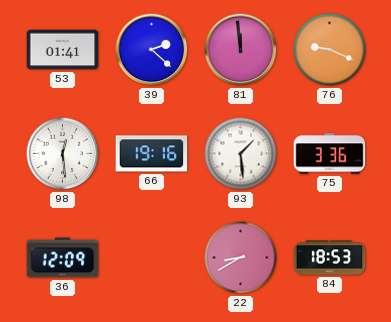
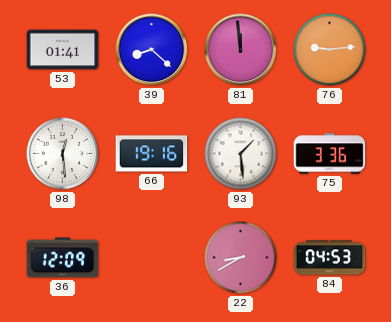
39: 2:22 -> 8:22
76: 9:19 -> 9:14
84: 18:53 -> 04:53
